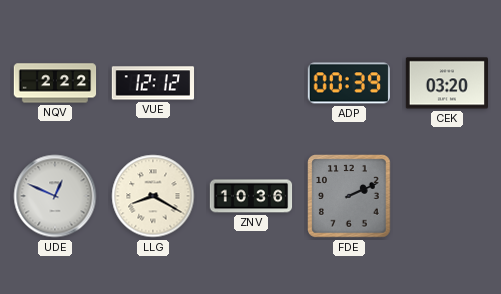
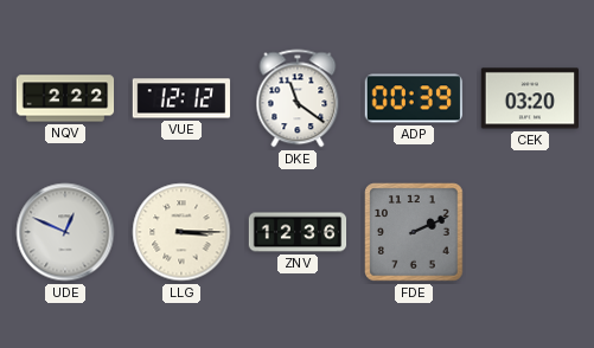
DKE: none -> 11:21
LLG: 8:20 -> 3:15
ZNV: 10:36 -> 12:36
